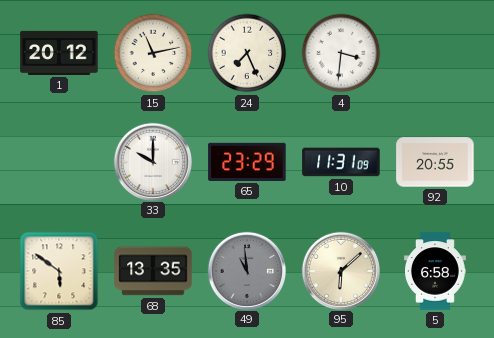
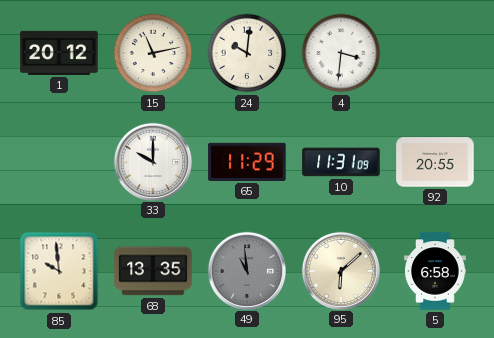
24: 7:26 -> 10:01
65: 23:29 -> 11:29
85: 5:51 -> 9:59
